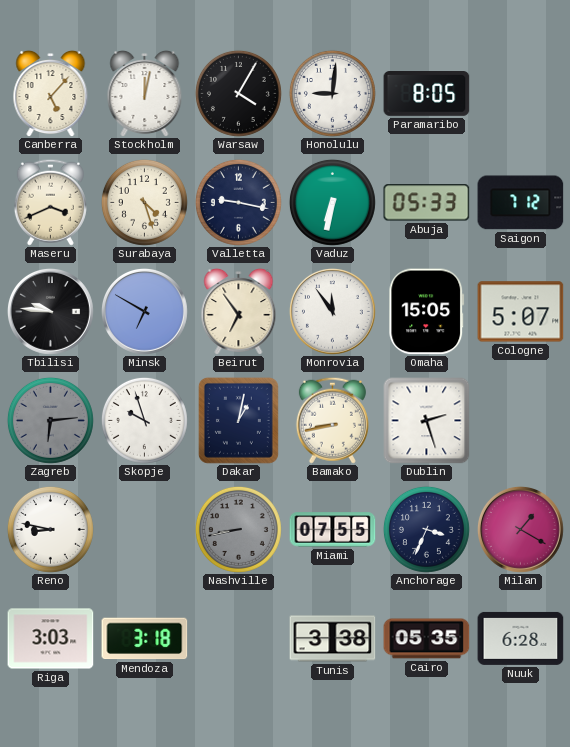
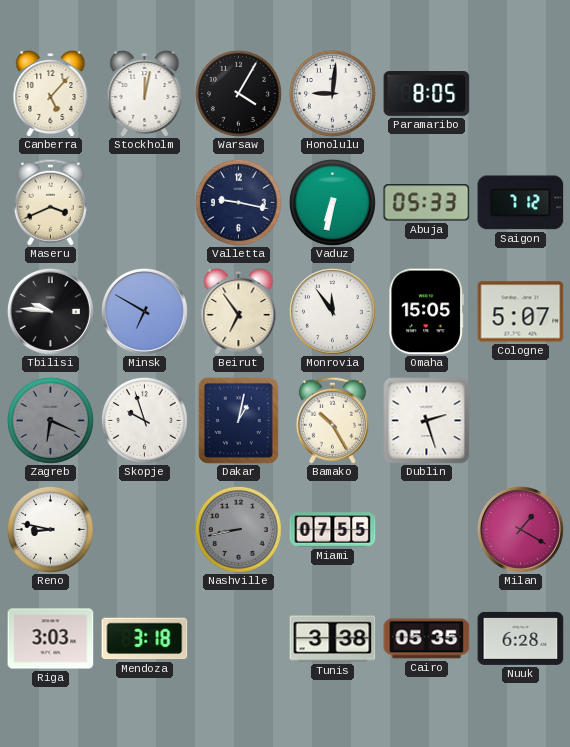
Surabaya: 4:27 -> none
Zagreb: 6:14 -> 6:19
Bamako: 8:43 -> 10:25
Anchorage: 3:34 -> none
